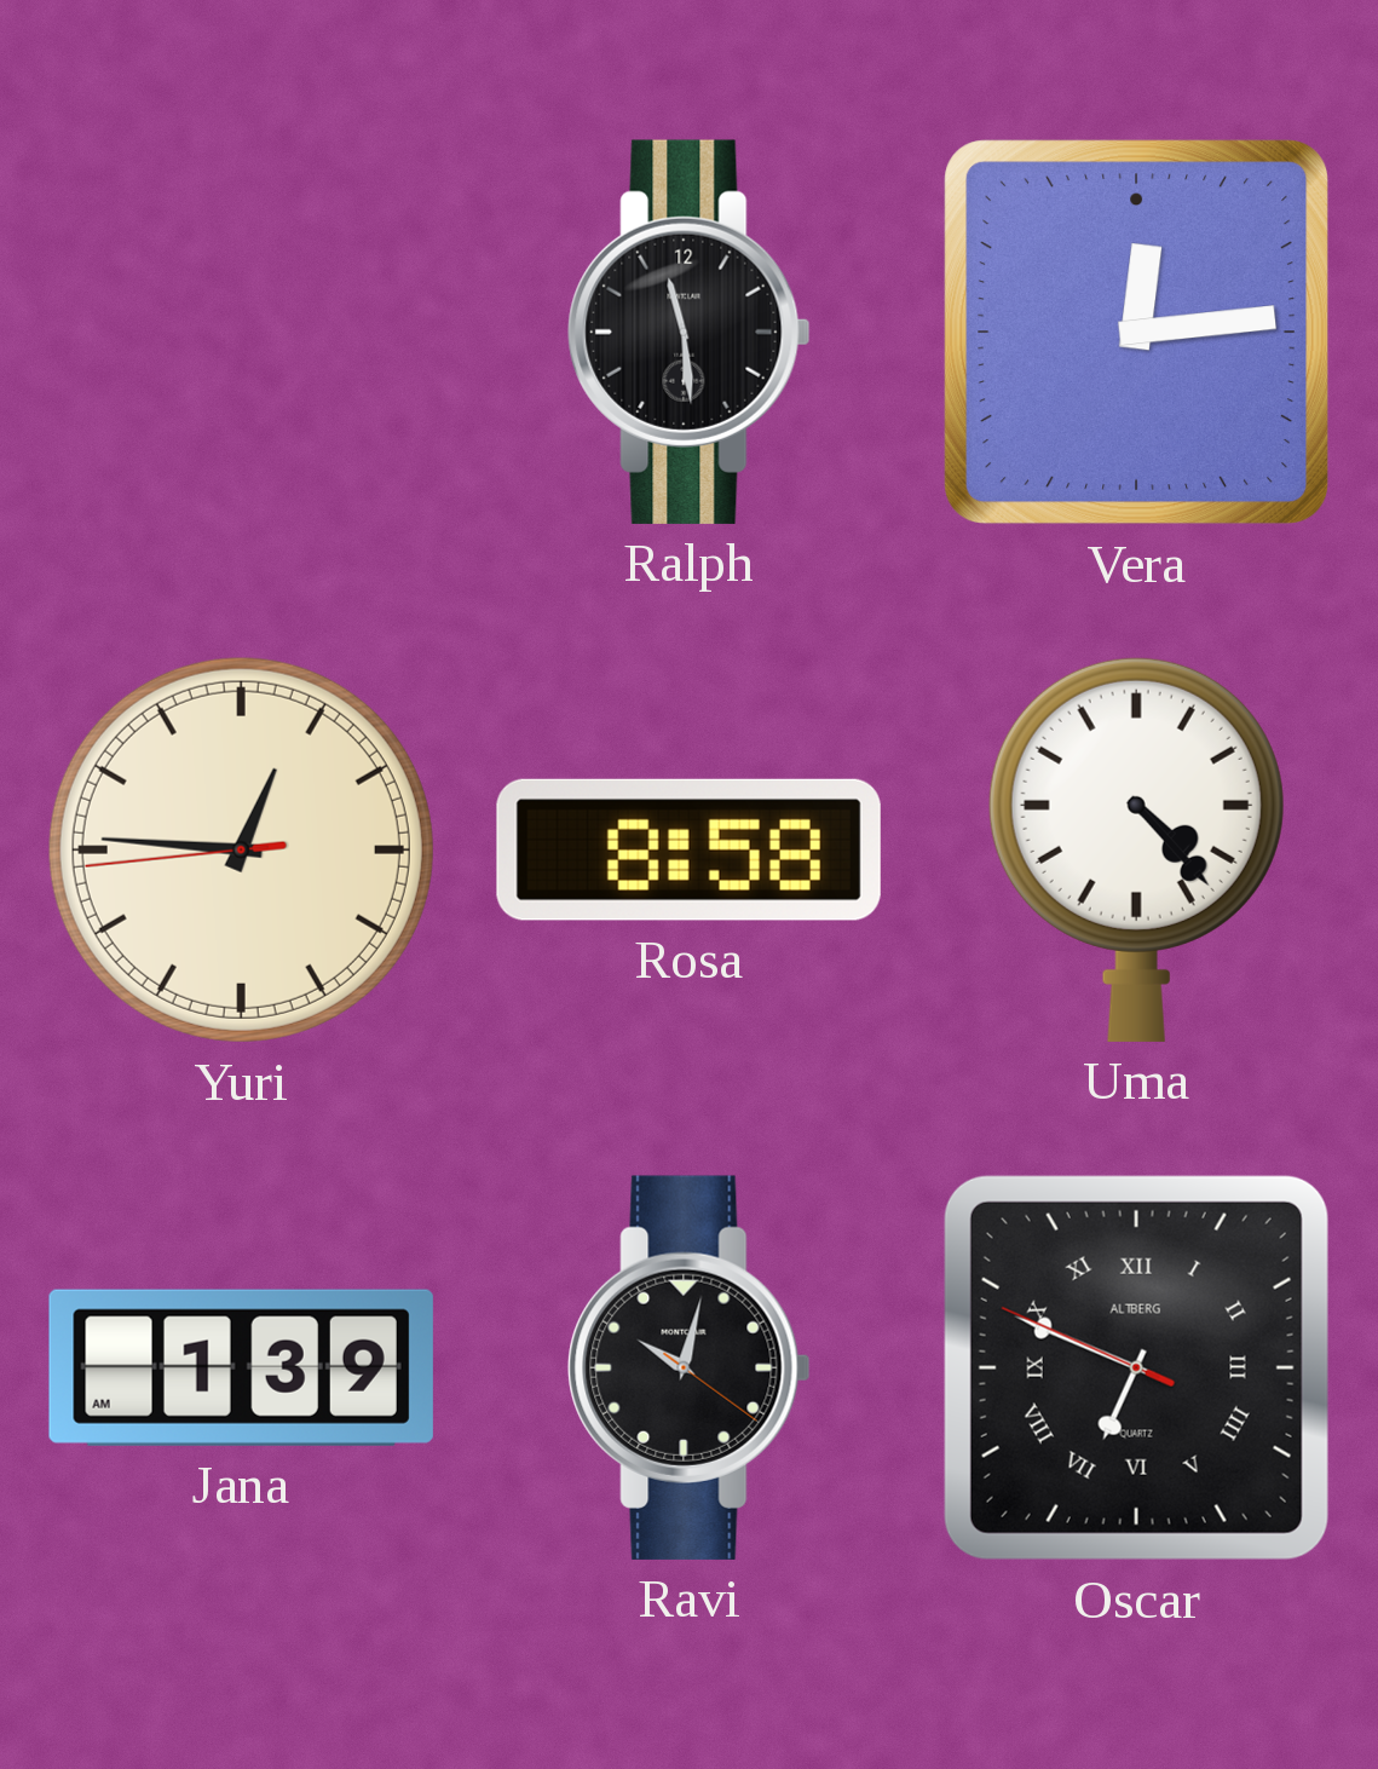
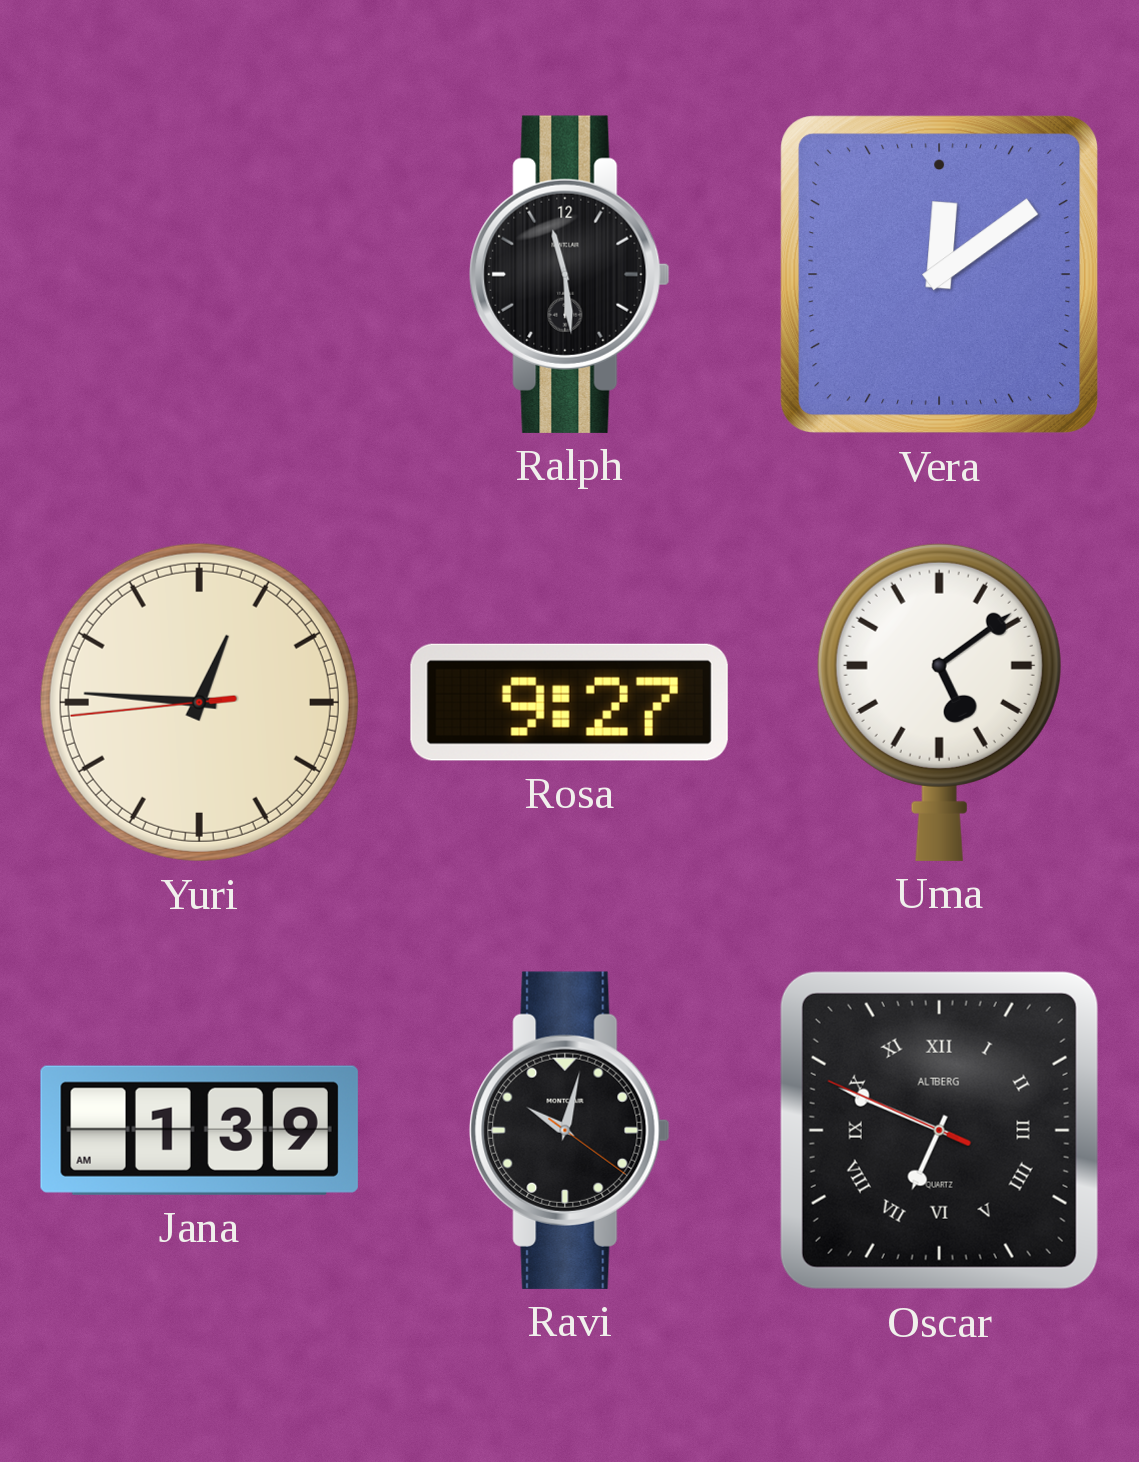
Vera: 12:14 -> 12:09
Rosa: 8:58 -> 9:27
Uma: 4:23 -> 5:09
